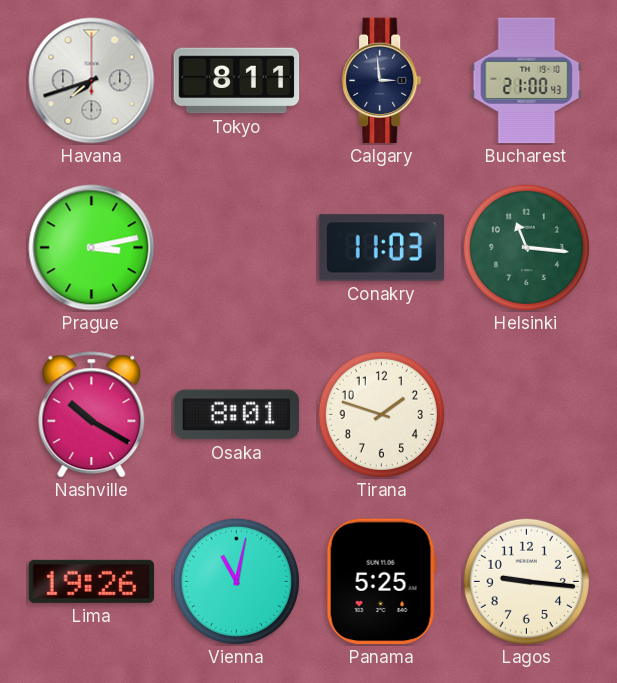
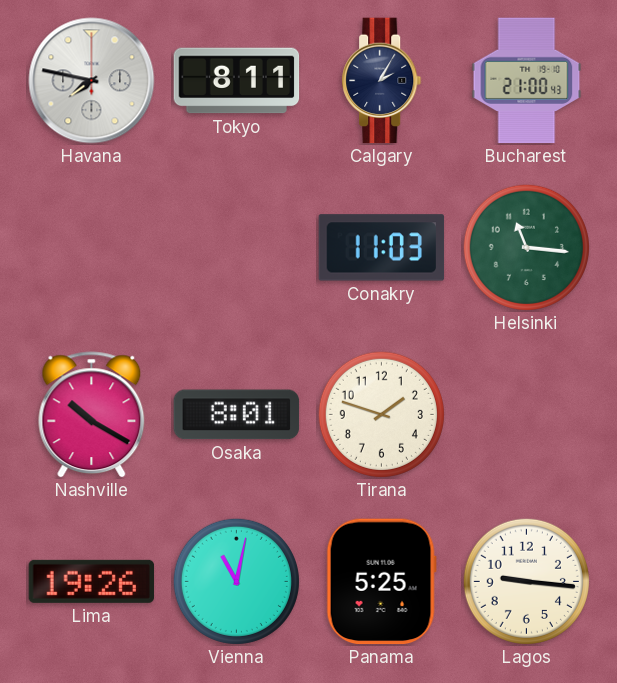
Havana: 7:42 -> 7:47
Calgary: 2:59 -> 2:05
Prague: 3:13 -> none
